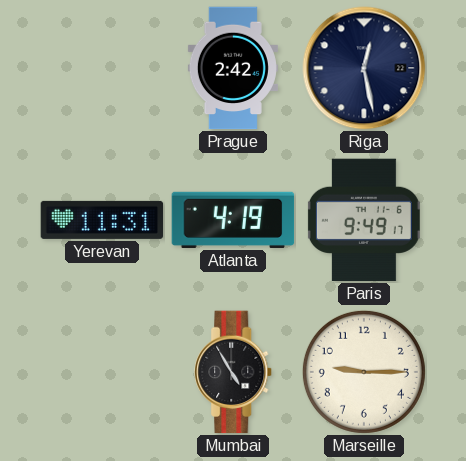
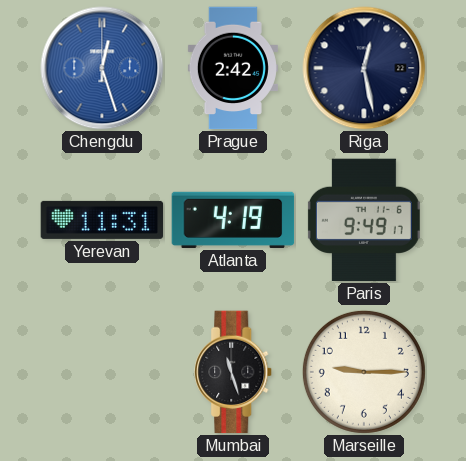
Chengdu: none -> 12:27
Mumbai: 4:55 -> 11:27
